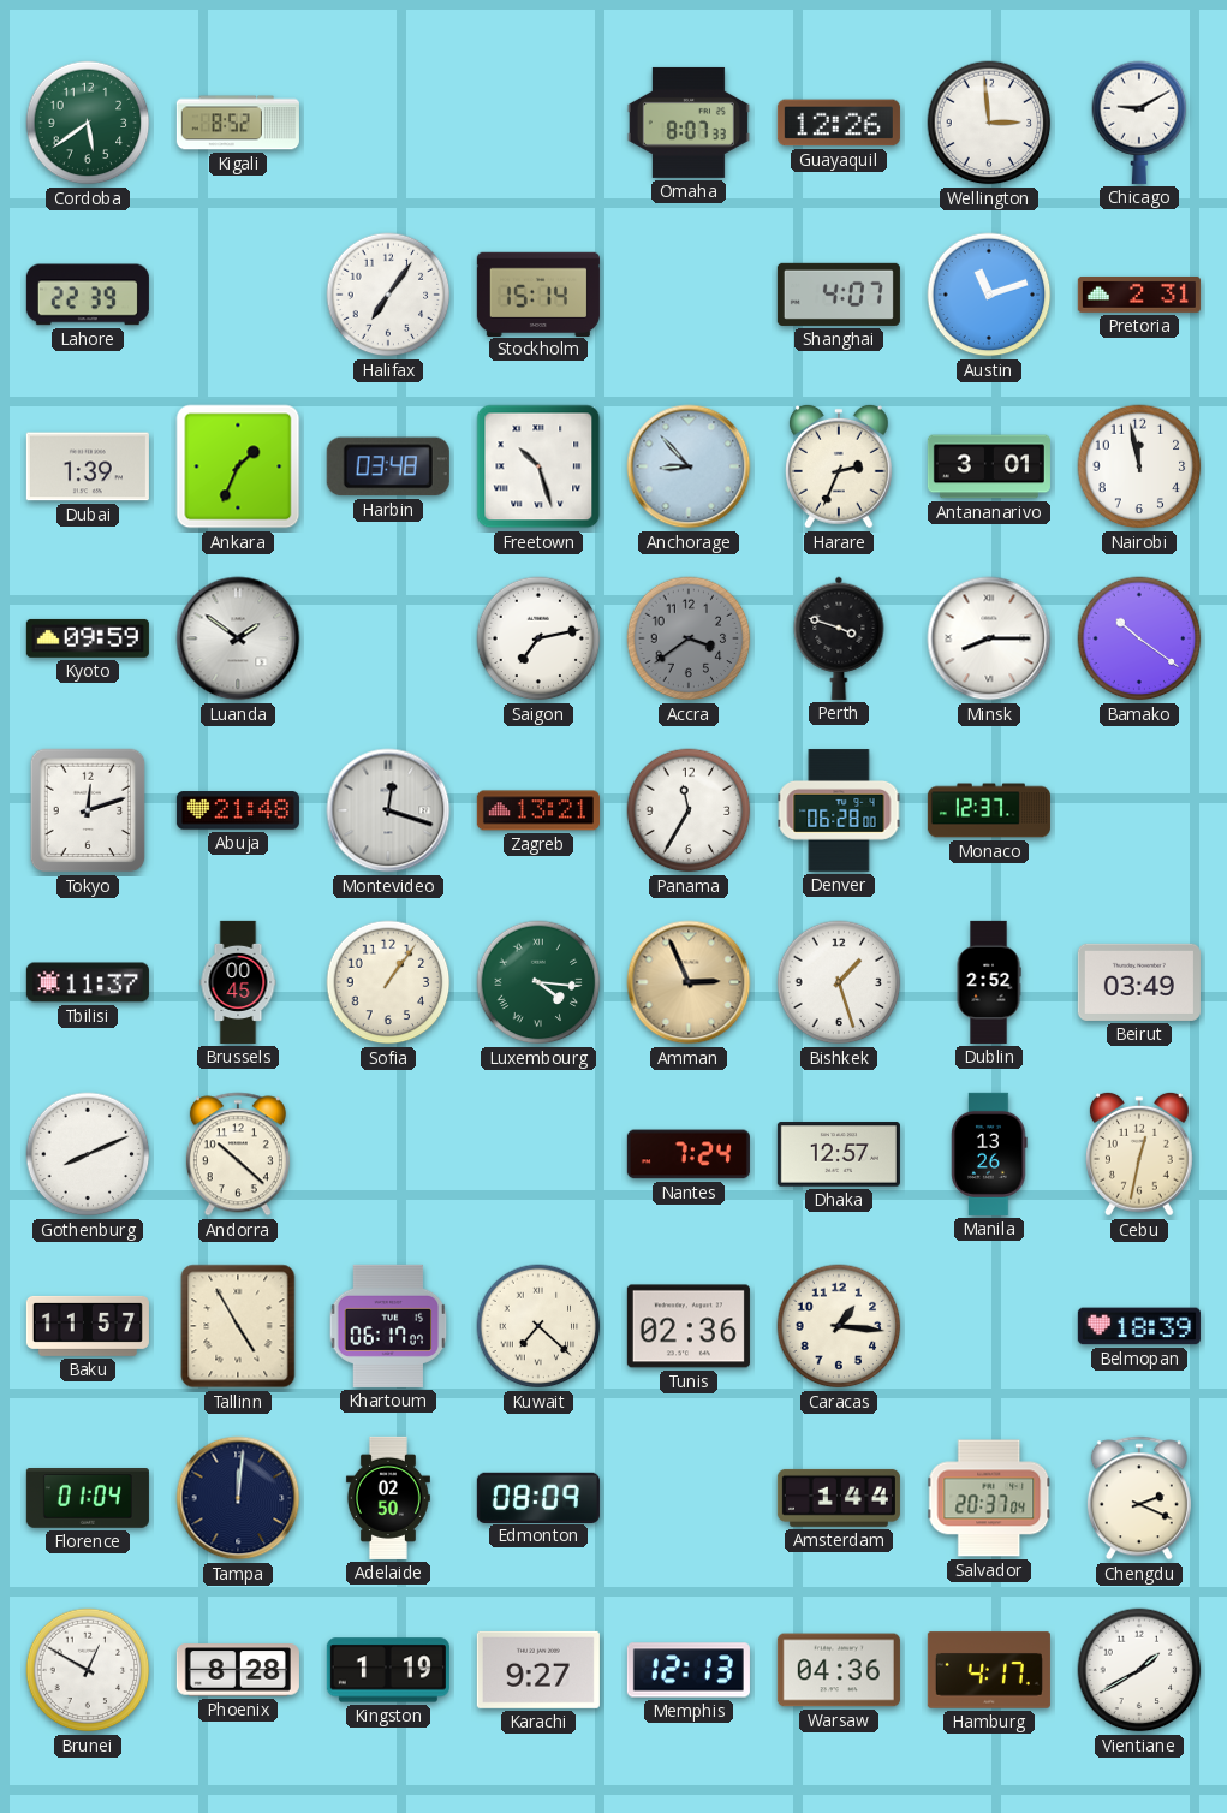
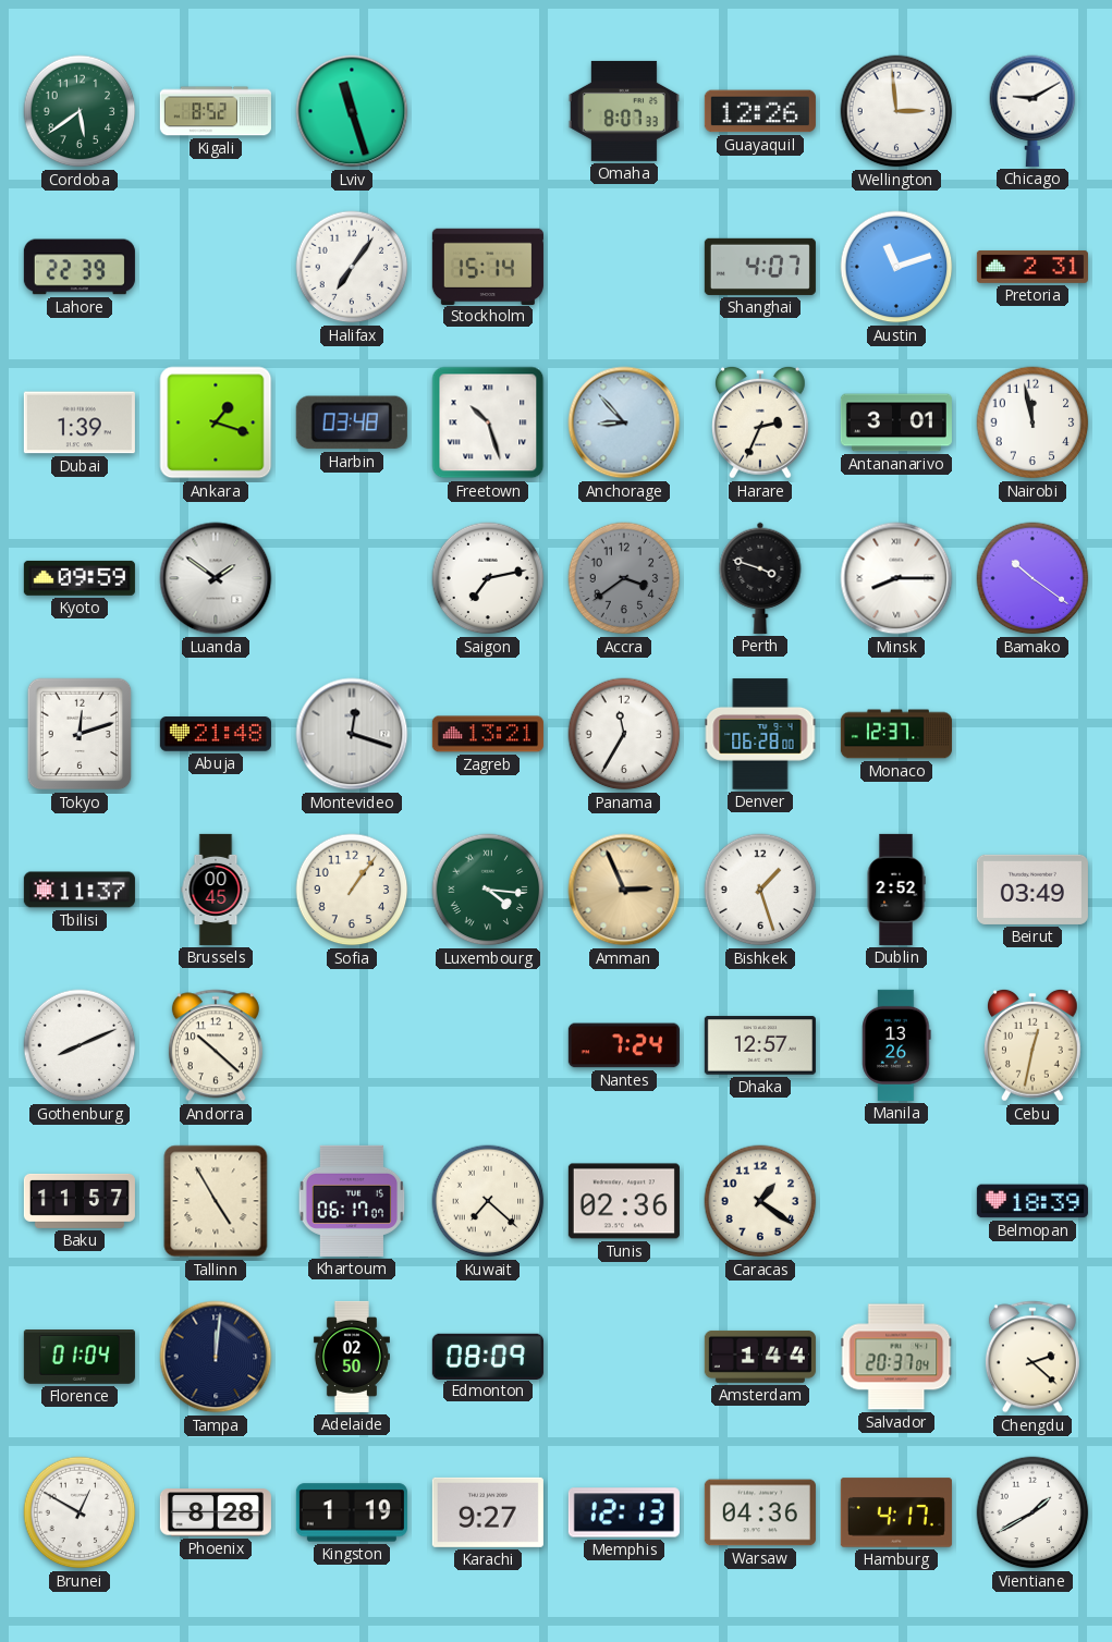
Lviv: none -> 11:27
Ankara: 1:34 -> 1:18
Caracas: 1:16 -> 1:21
Chengdu: 2:19 -> 2:22
